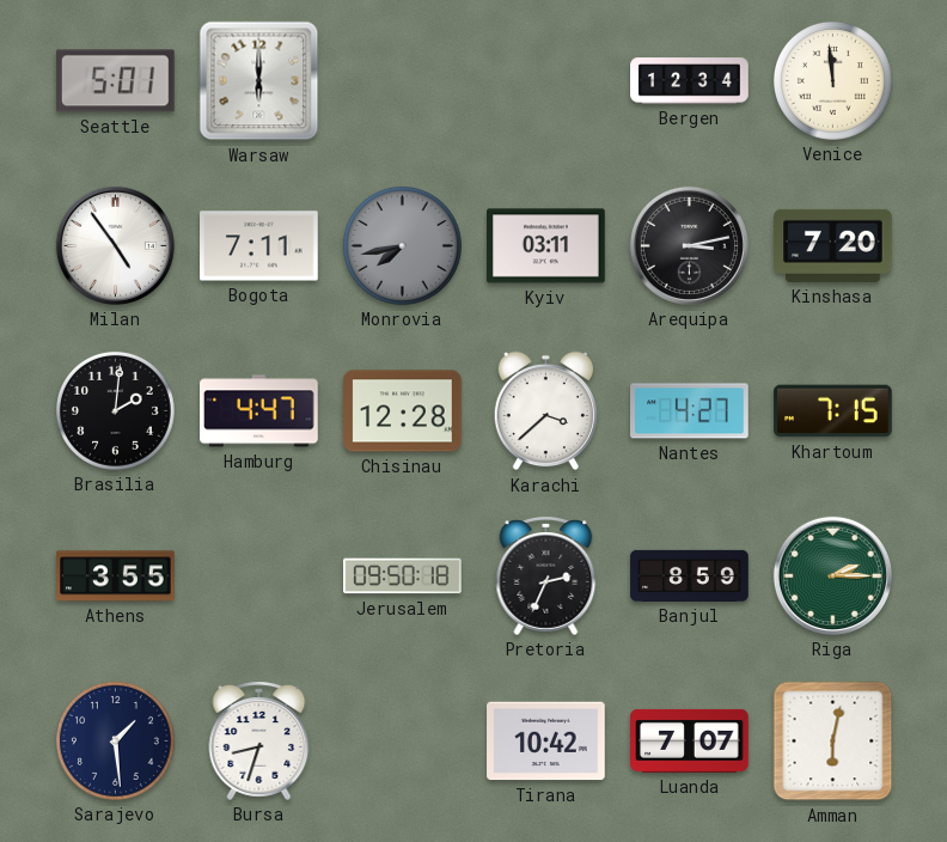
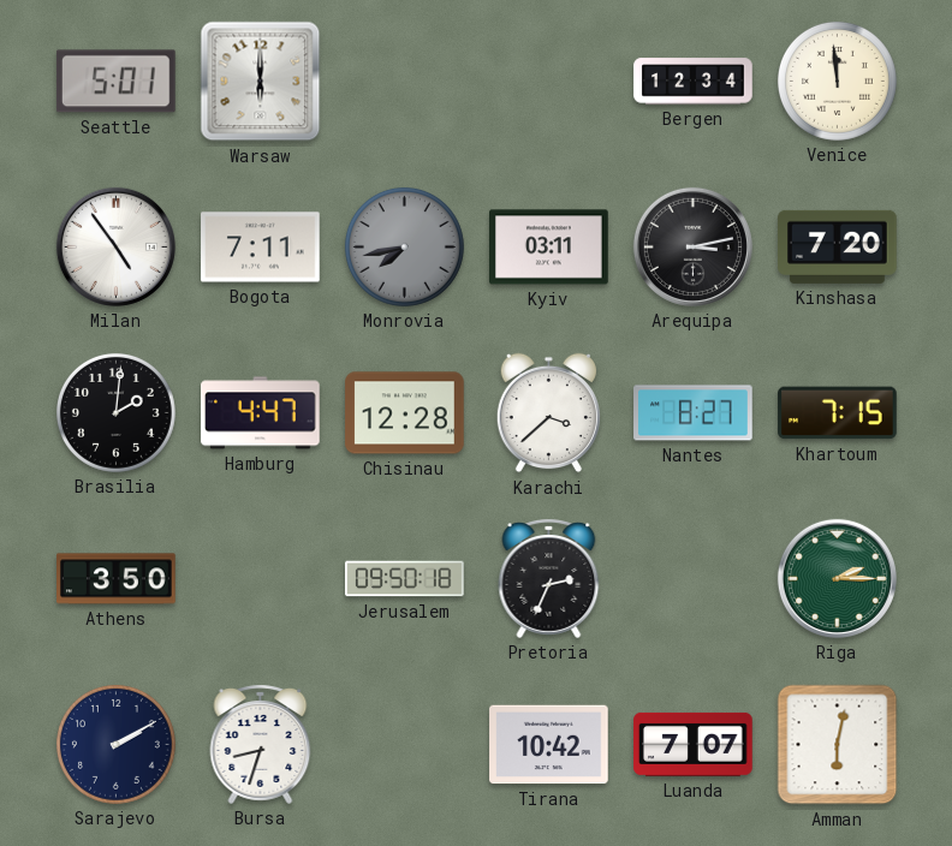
Nantes: 4:27 -> 8:27
Athens: 3:55 -> 3:50
Banjul: 8:59 -> none
Sarajevo: 1:29 -> 2:10
